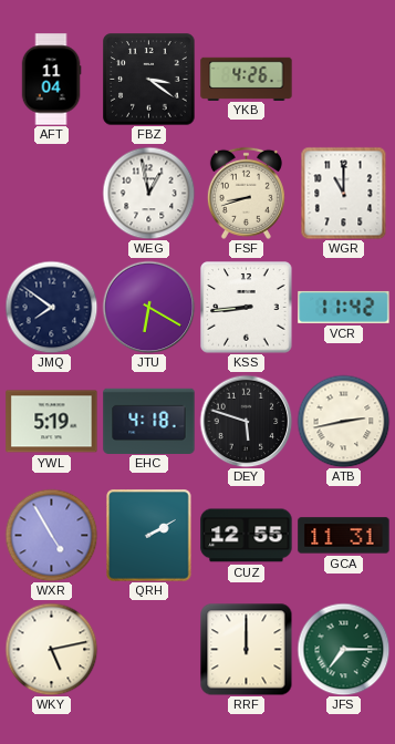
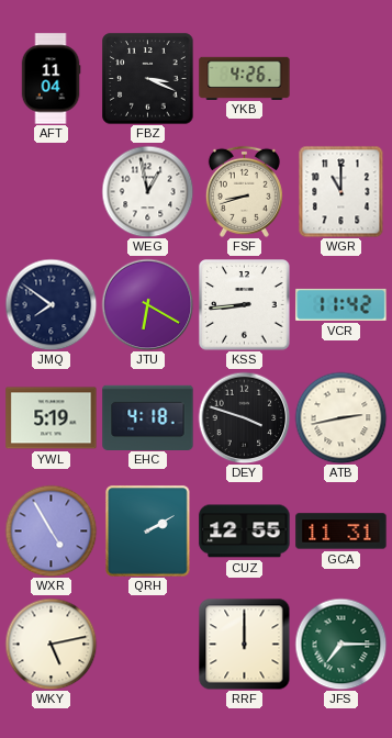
FBZ: 3:21 -> 3:19
DEY: 5:48 -> 3:48
